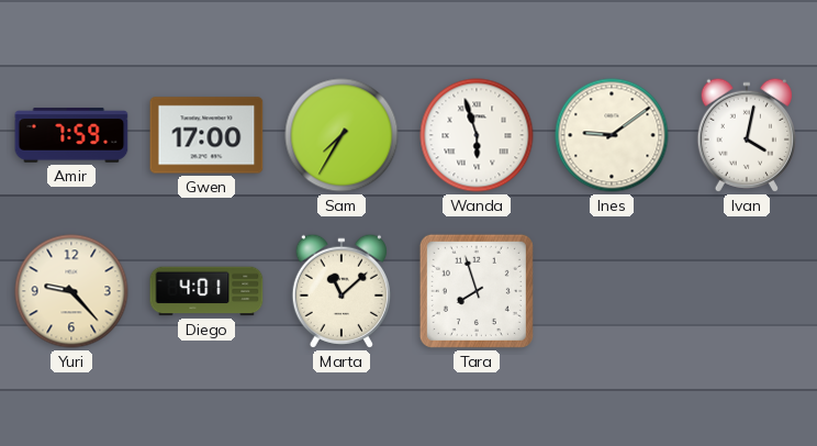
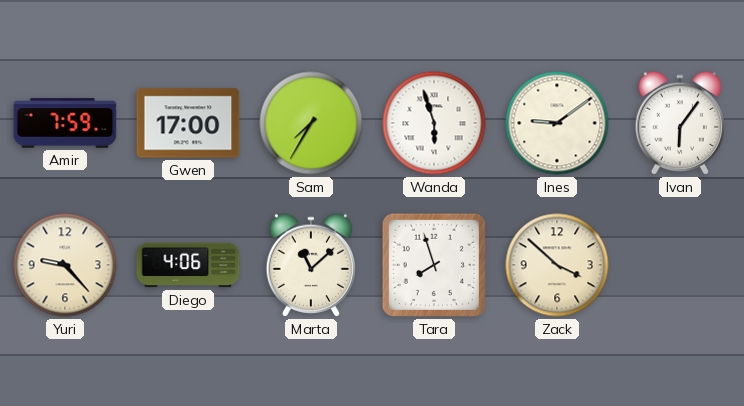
Ivan: 4:02 -> 6:06
Diego: 4:01 -> 4:06
Zack: none -> 3:52
